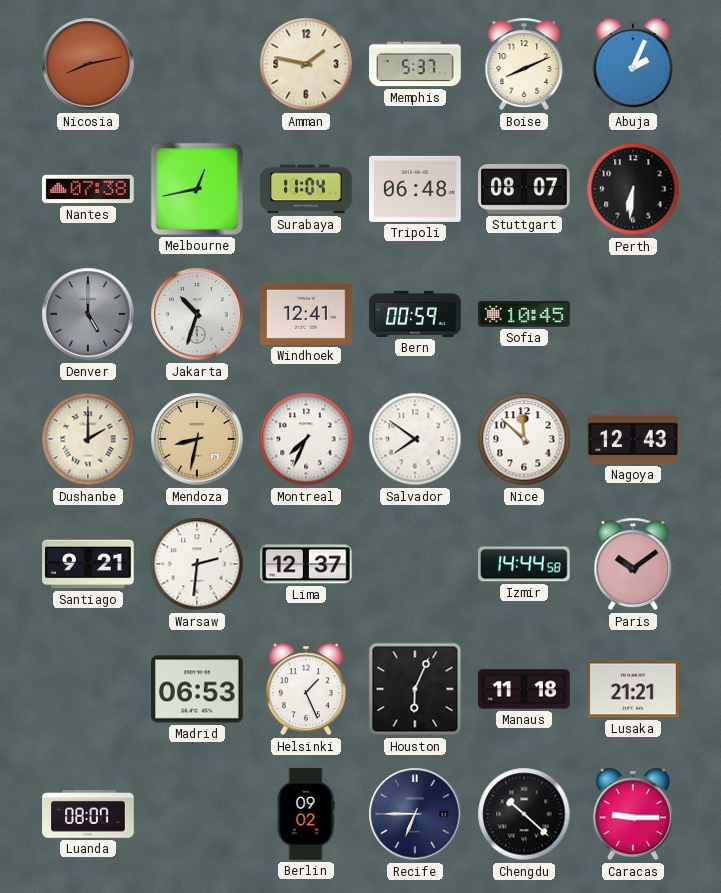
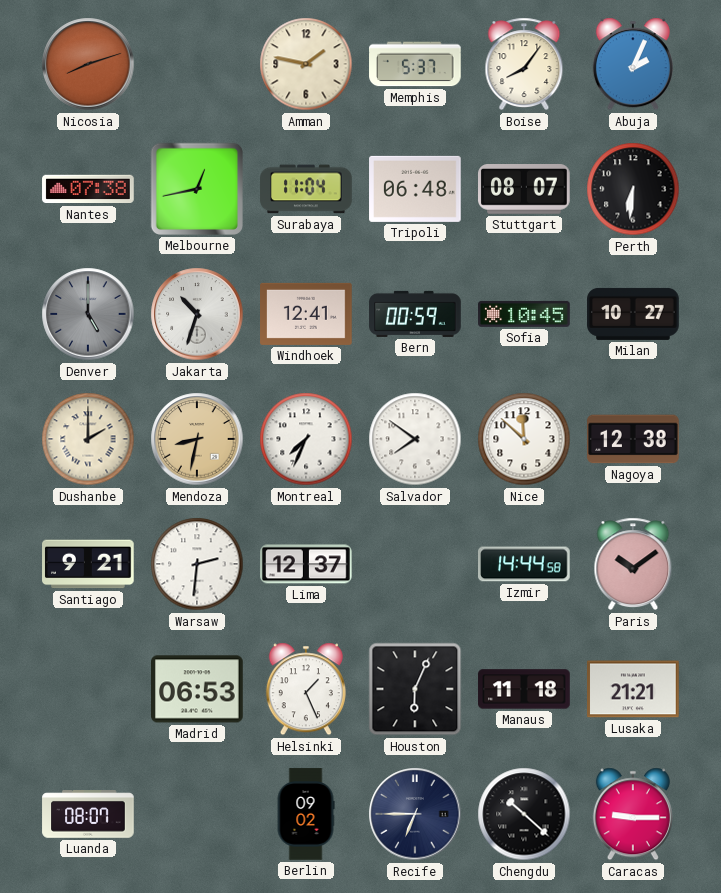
Nicosia: 8:13 -> 8:12
Boise: 8:11 -> 8:06
Milan: none -> 10:27
Nagoya: 12:43 -> 12:38
